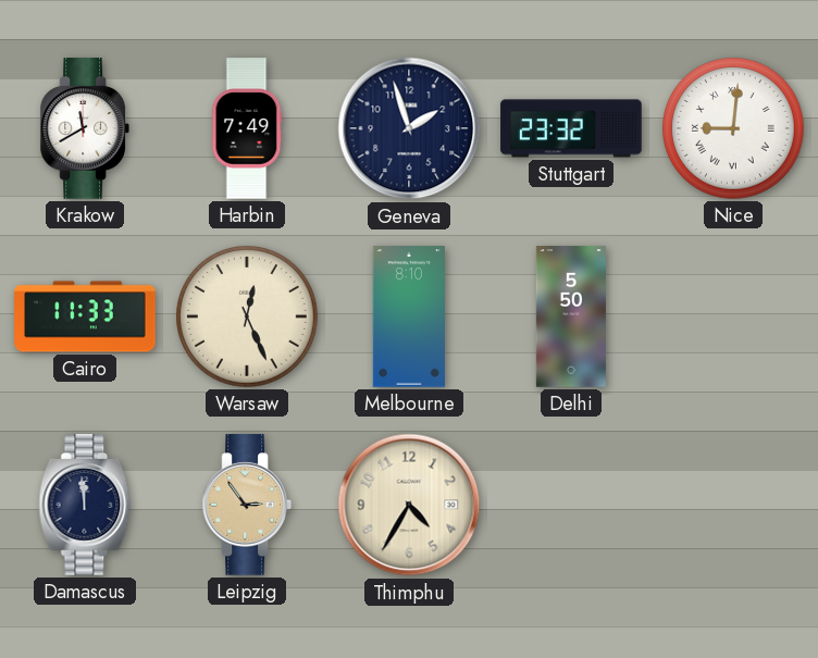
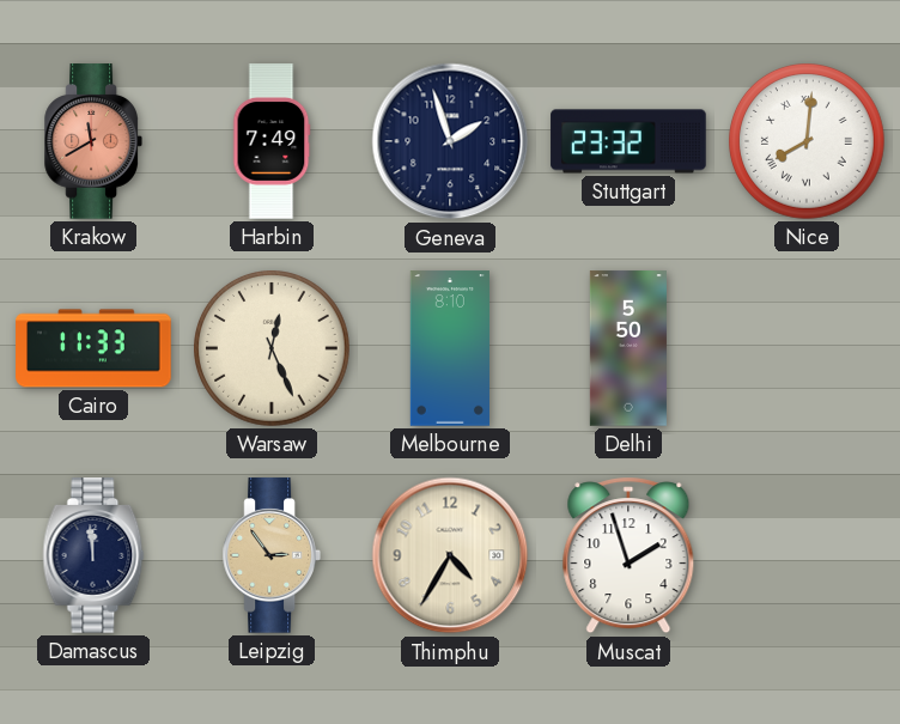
Krakow dial: white -> salmon
Nice: 9:01 -> 8:01
Muscat: none -> 1:57
